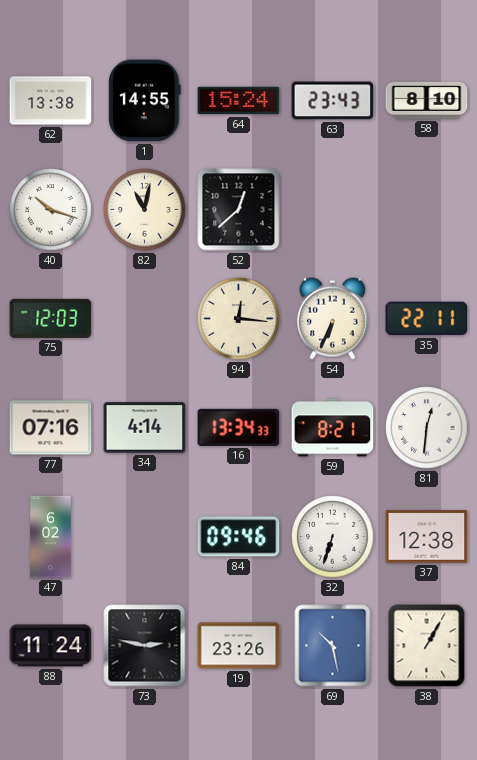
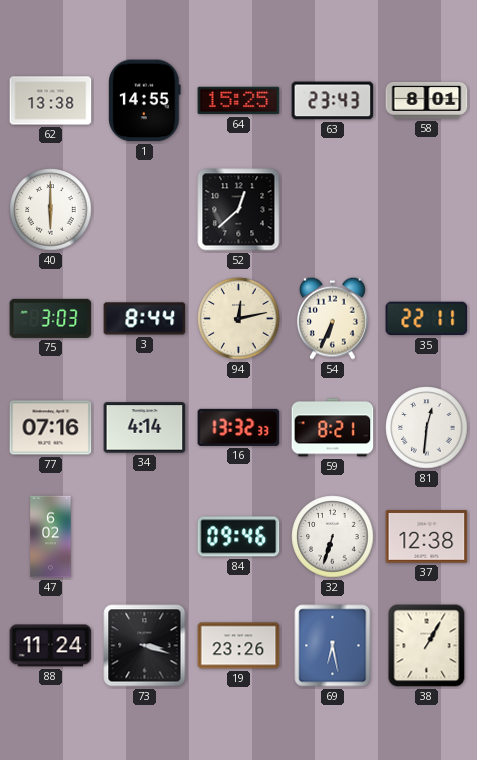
64: 15:24 -> 15:25
58: 8:10 -> 8:01
40: 10:18 -> 6:00
82: 11:02 -> none
75: 12:03 -> 3:03
3: none -> 8:44
94: 12:16 -> 12:13
16: 13:34 -> 13:32
73: 2:47 -> 3:18
69: 10:28 -> 6:28
